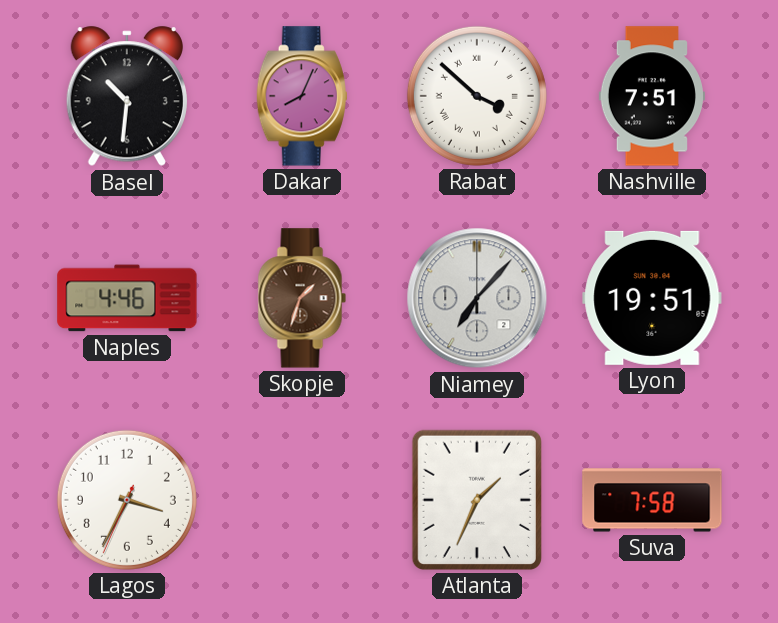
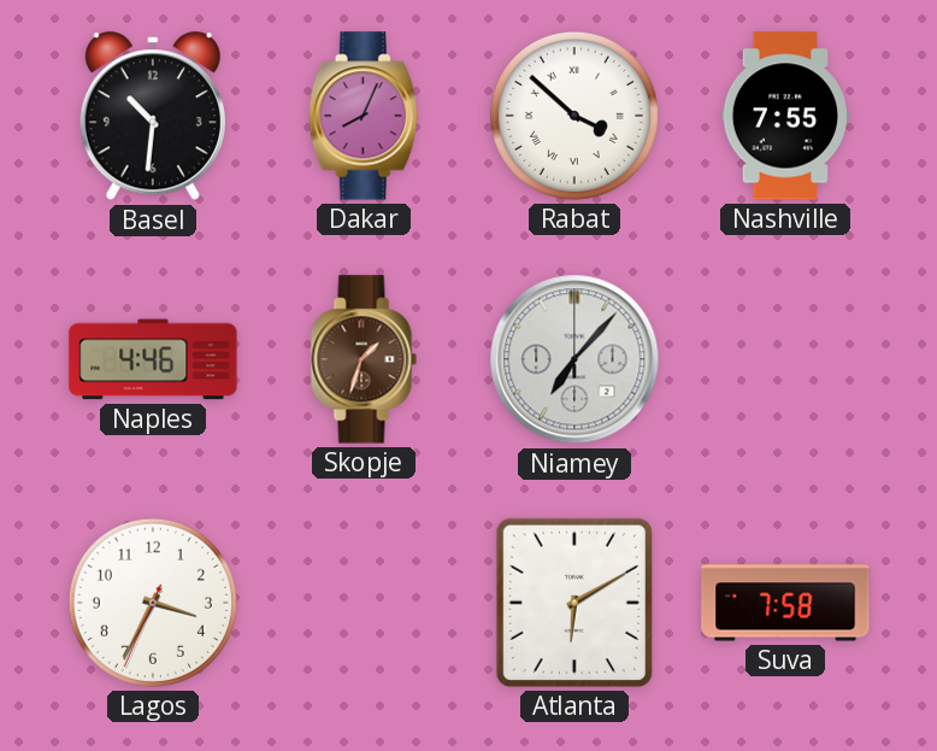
Nashville: 7:51 -> 7:55
Lyon: 19:51 -> none
Atlanta: 1:34 -> 6:10
